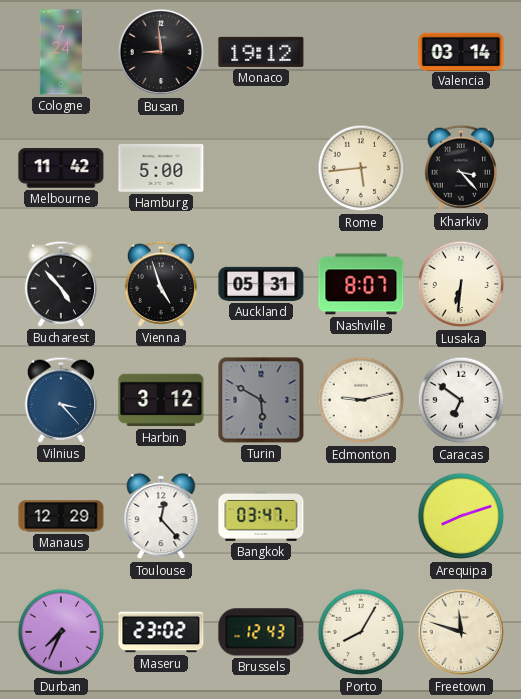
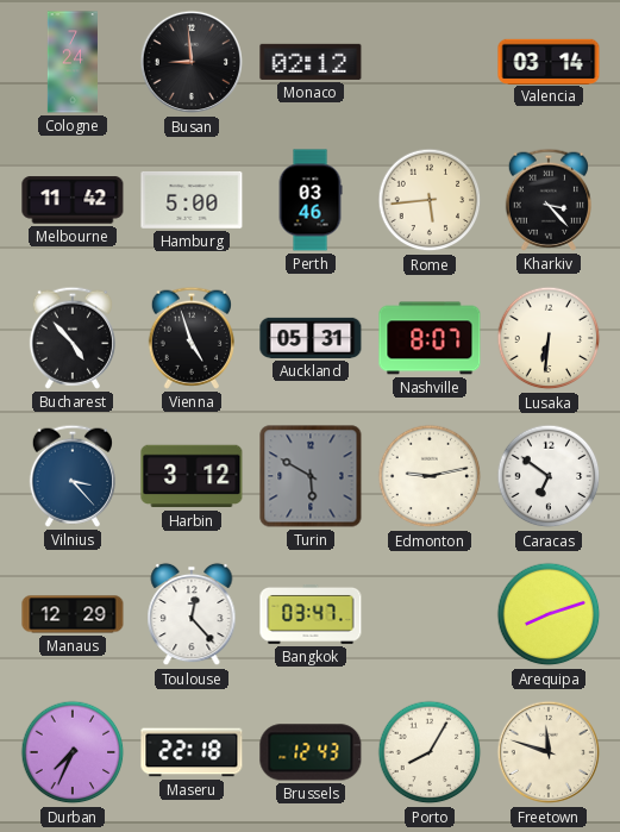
Monaco: 19:12 -> 02:12
Perth: none -> 03:46
Maseru: 23:02 -> 22:18
